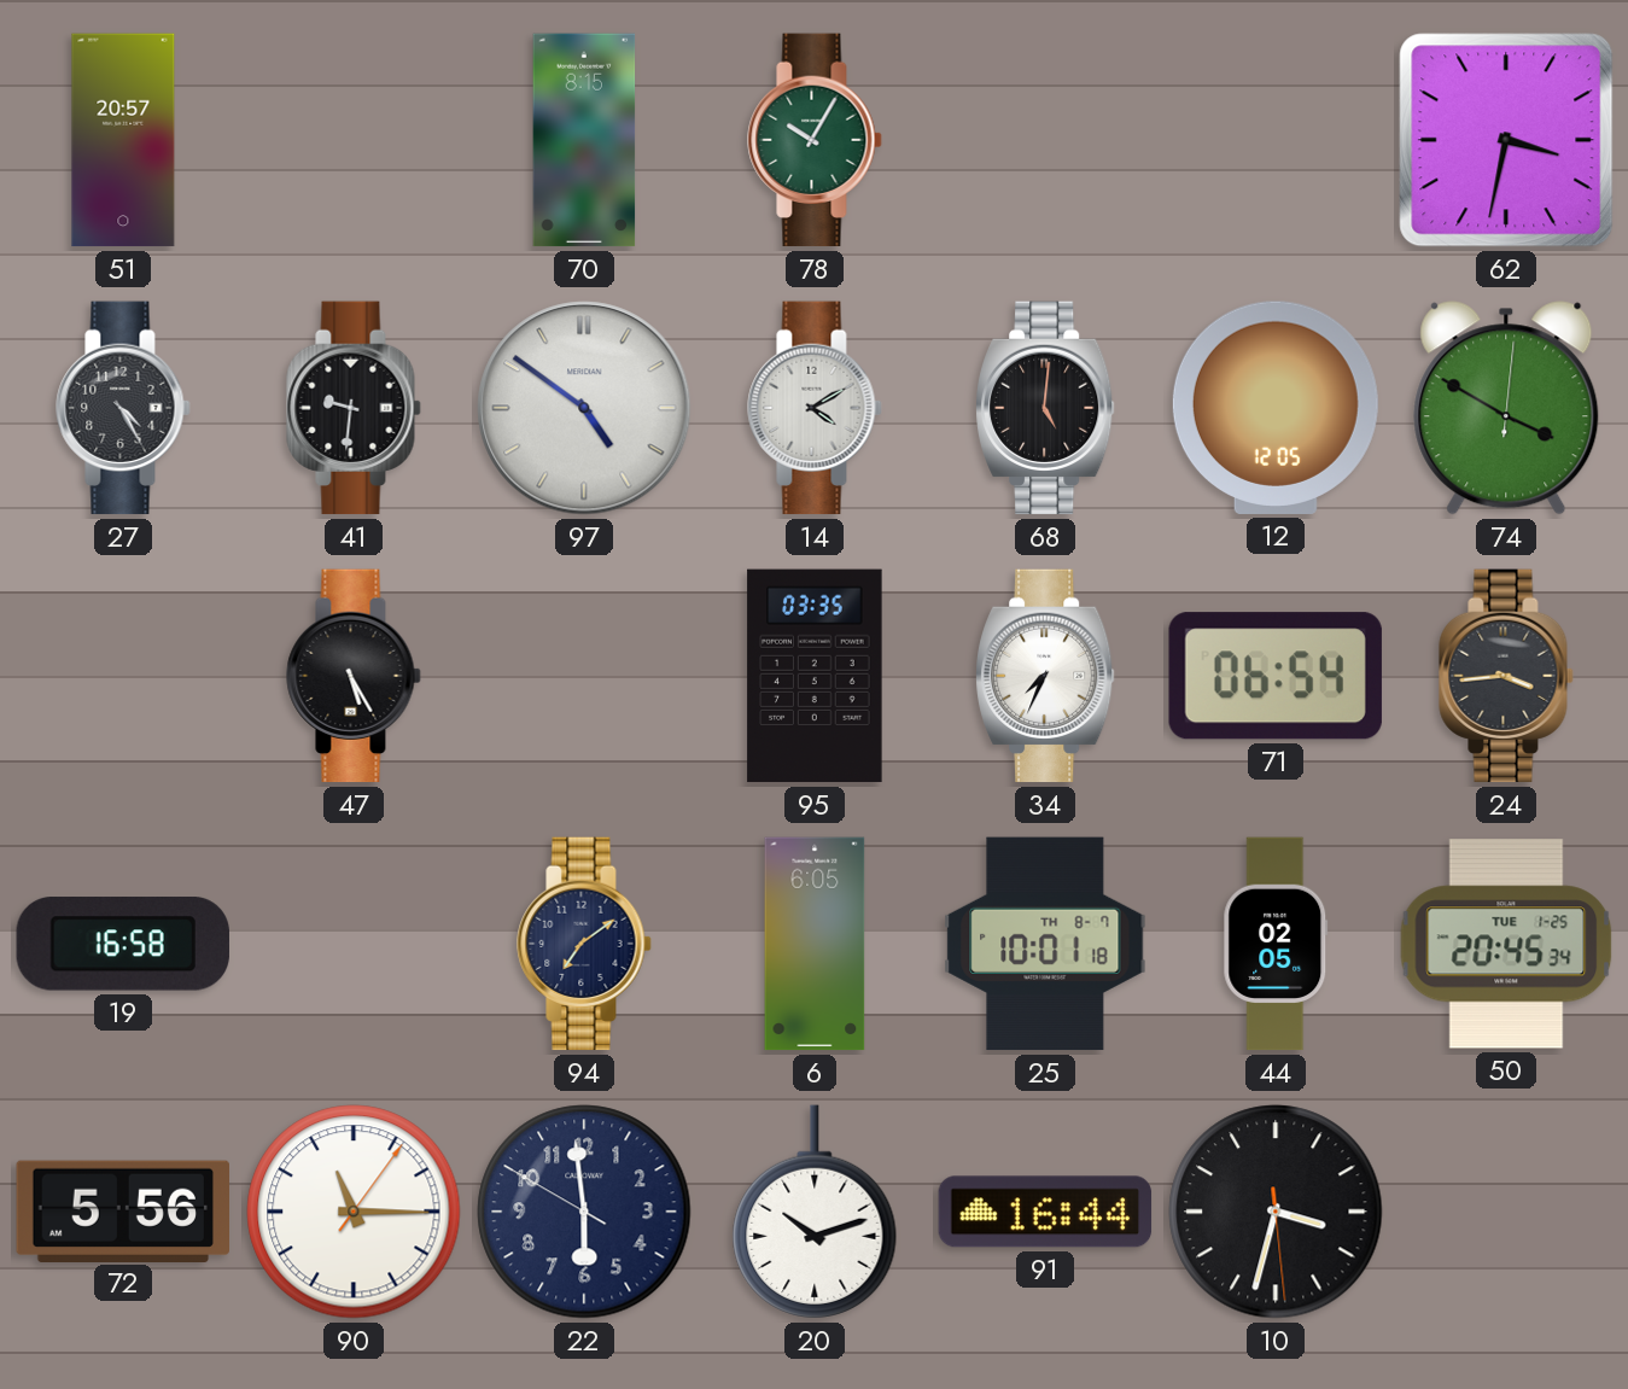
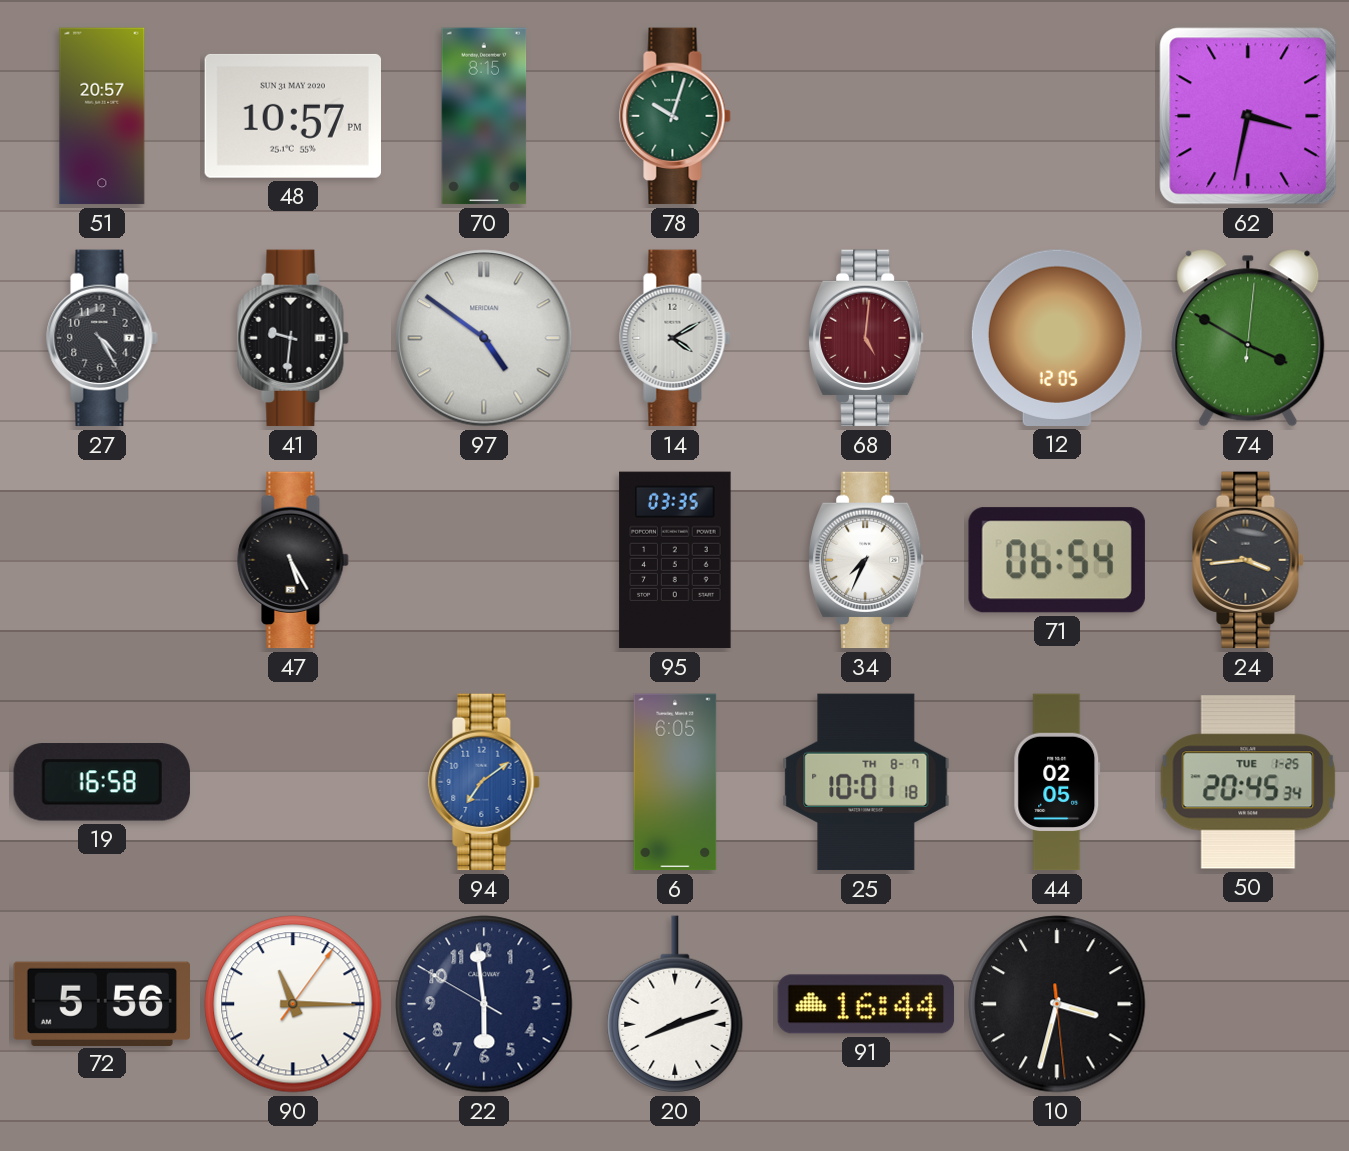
48: none -> 10:57
78: 10:05 -> 10:03
68 dial: black -> burgundy
94 dial: navy -> blue
20: 10:12 -> 8:12
